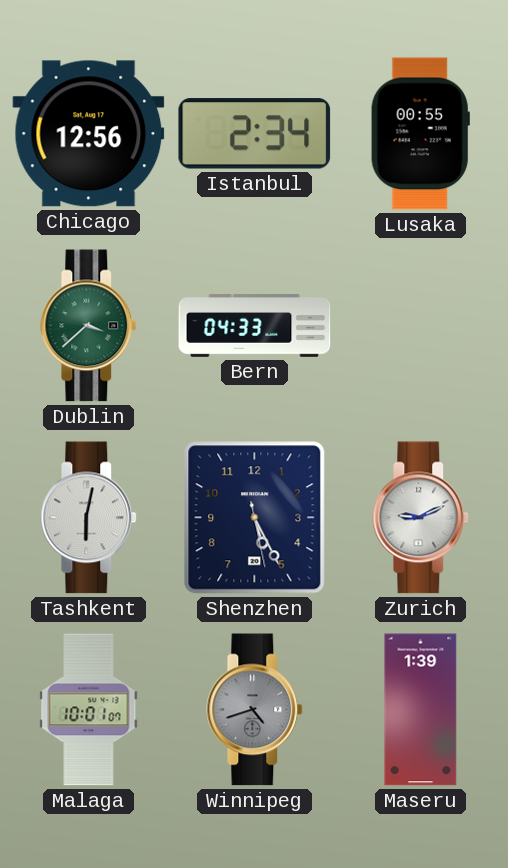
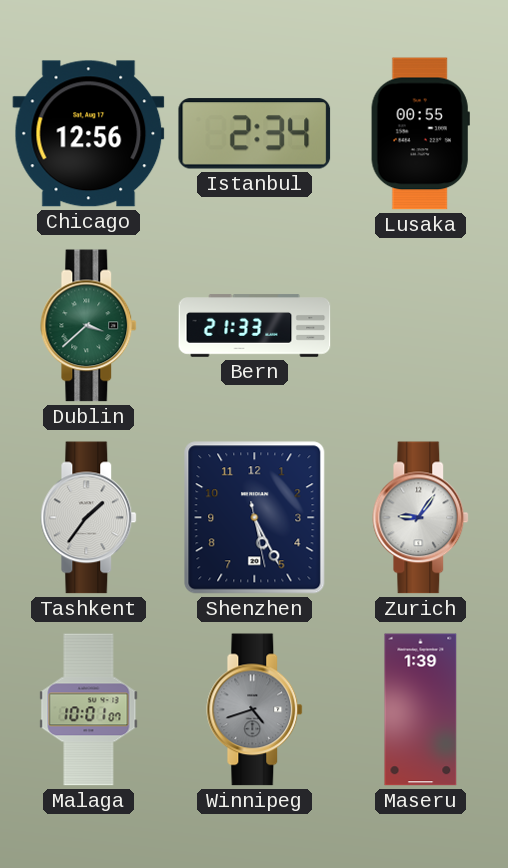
Bern: 04:33 -> 21:33
Tashkent: 6:02 -> 1:36
Zurich: 9:11 -> 9:06
